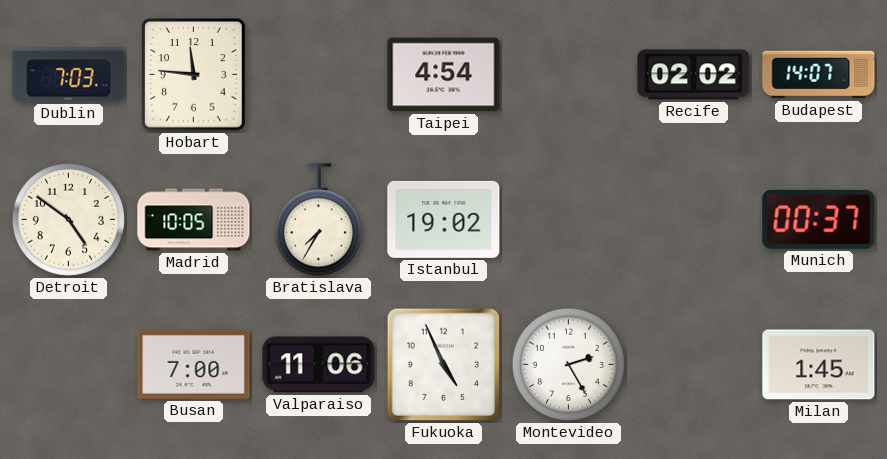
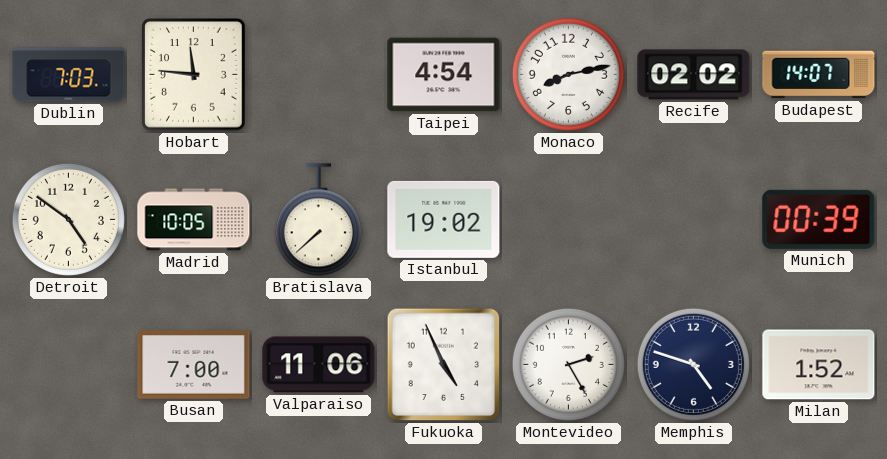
Monaco: none -> 8:13
Bratislava: 7:35 -> 7:38
Munich: 00:37 -> 00:39
Memphis: none -> 4:48
Milan: 1:45 -> 1:52
